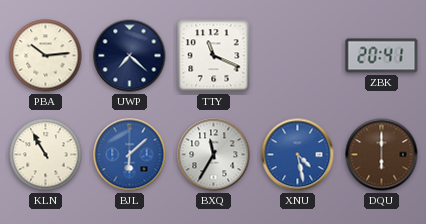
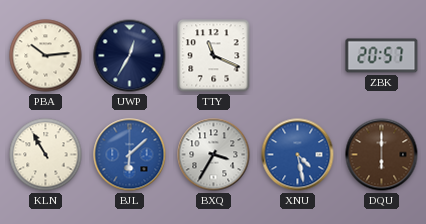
UWP: 7:22 -> 12:35
ZBK: 20:41 -> 20:57
BXQ: 11:35 -> 3:35
